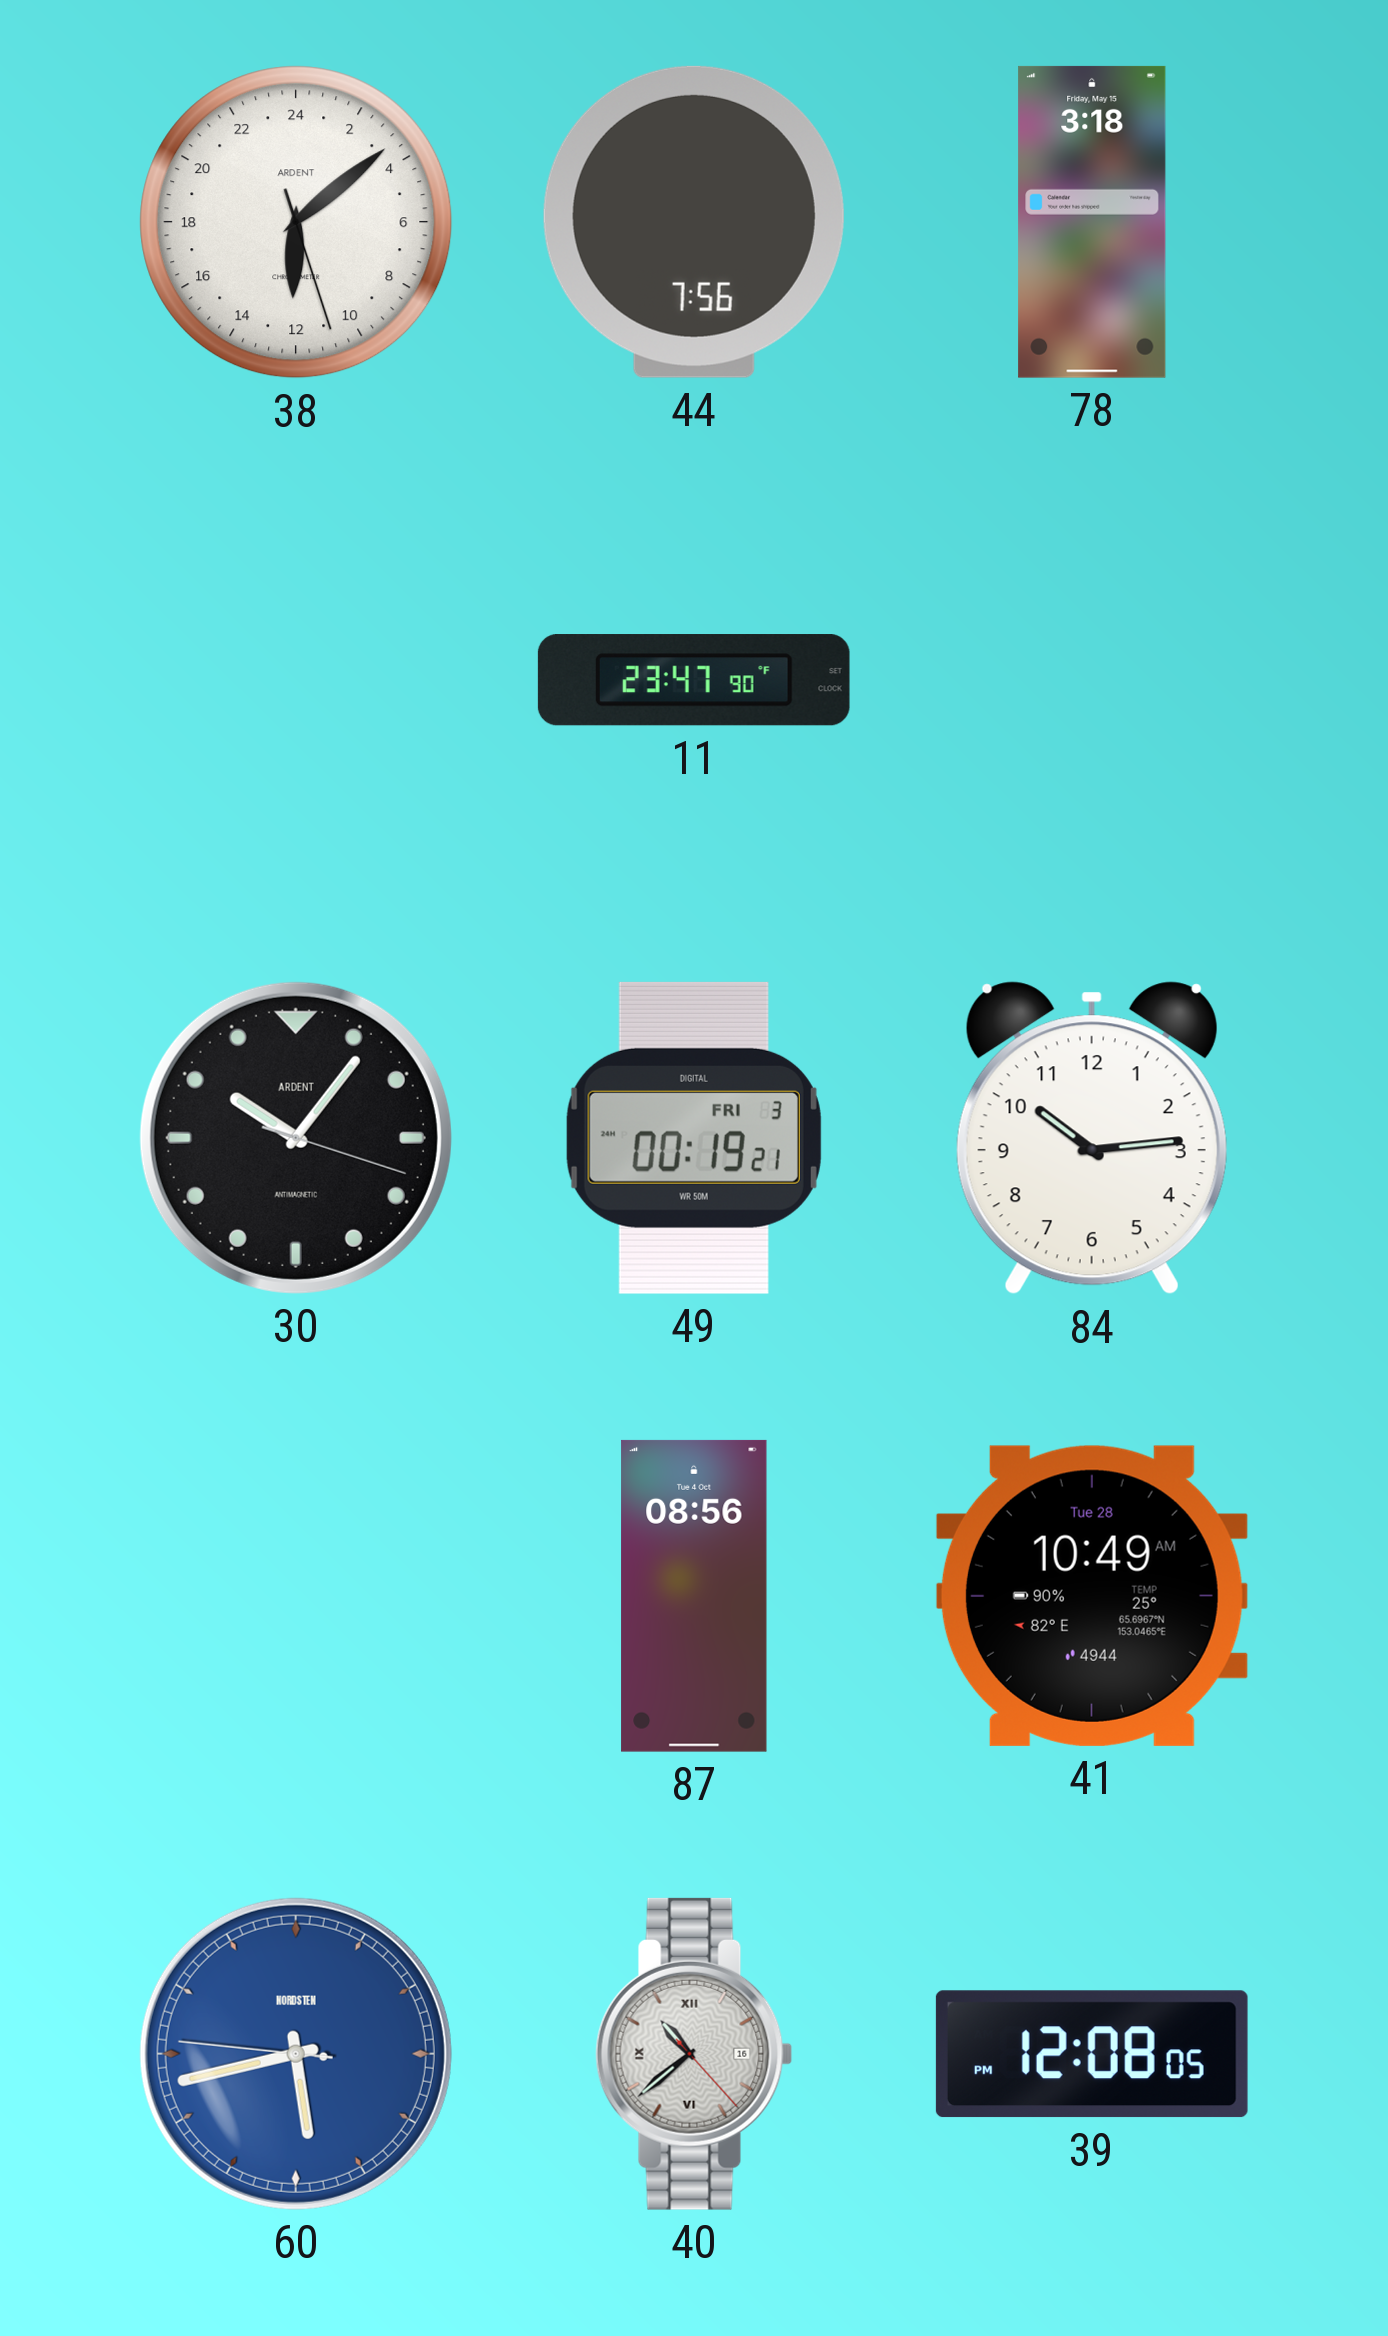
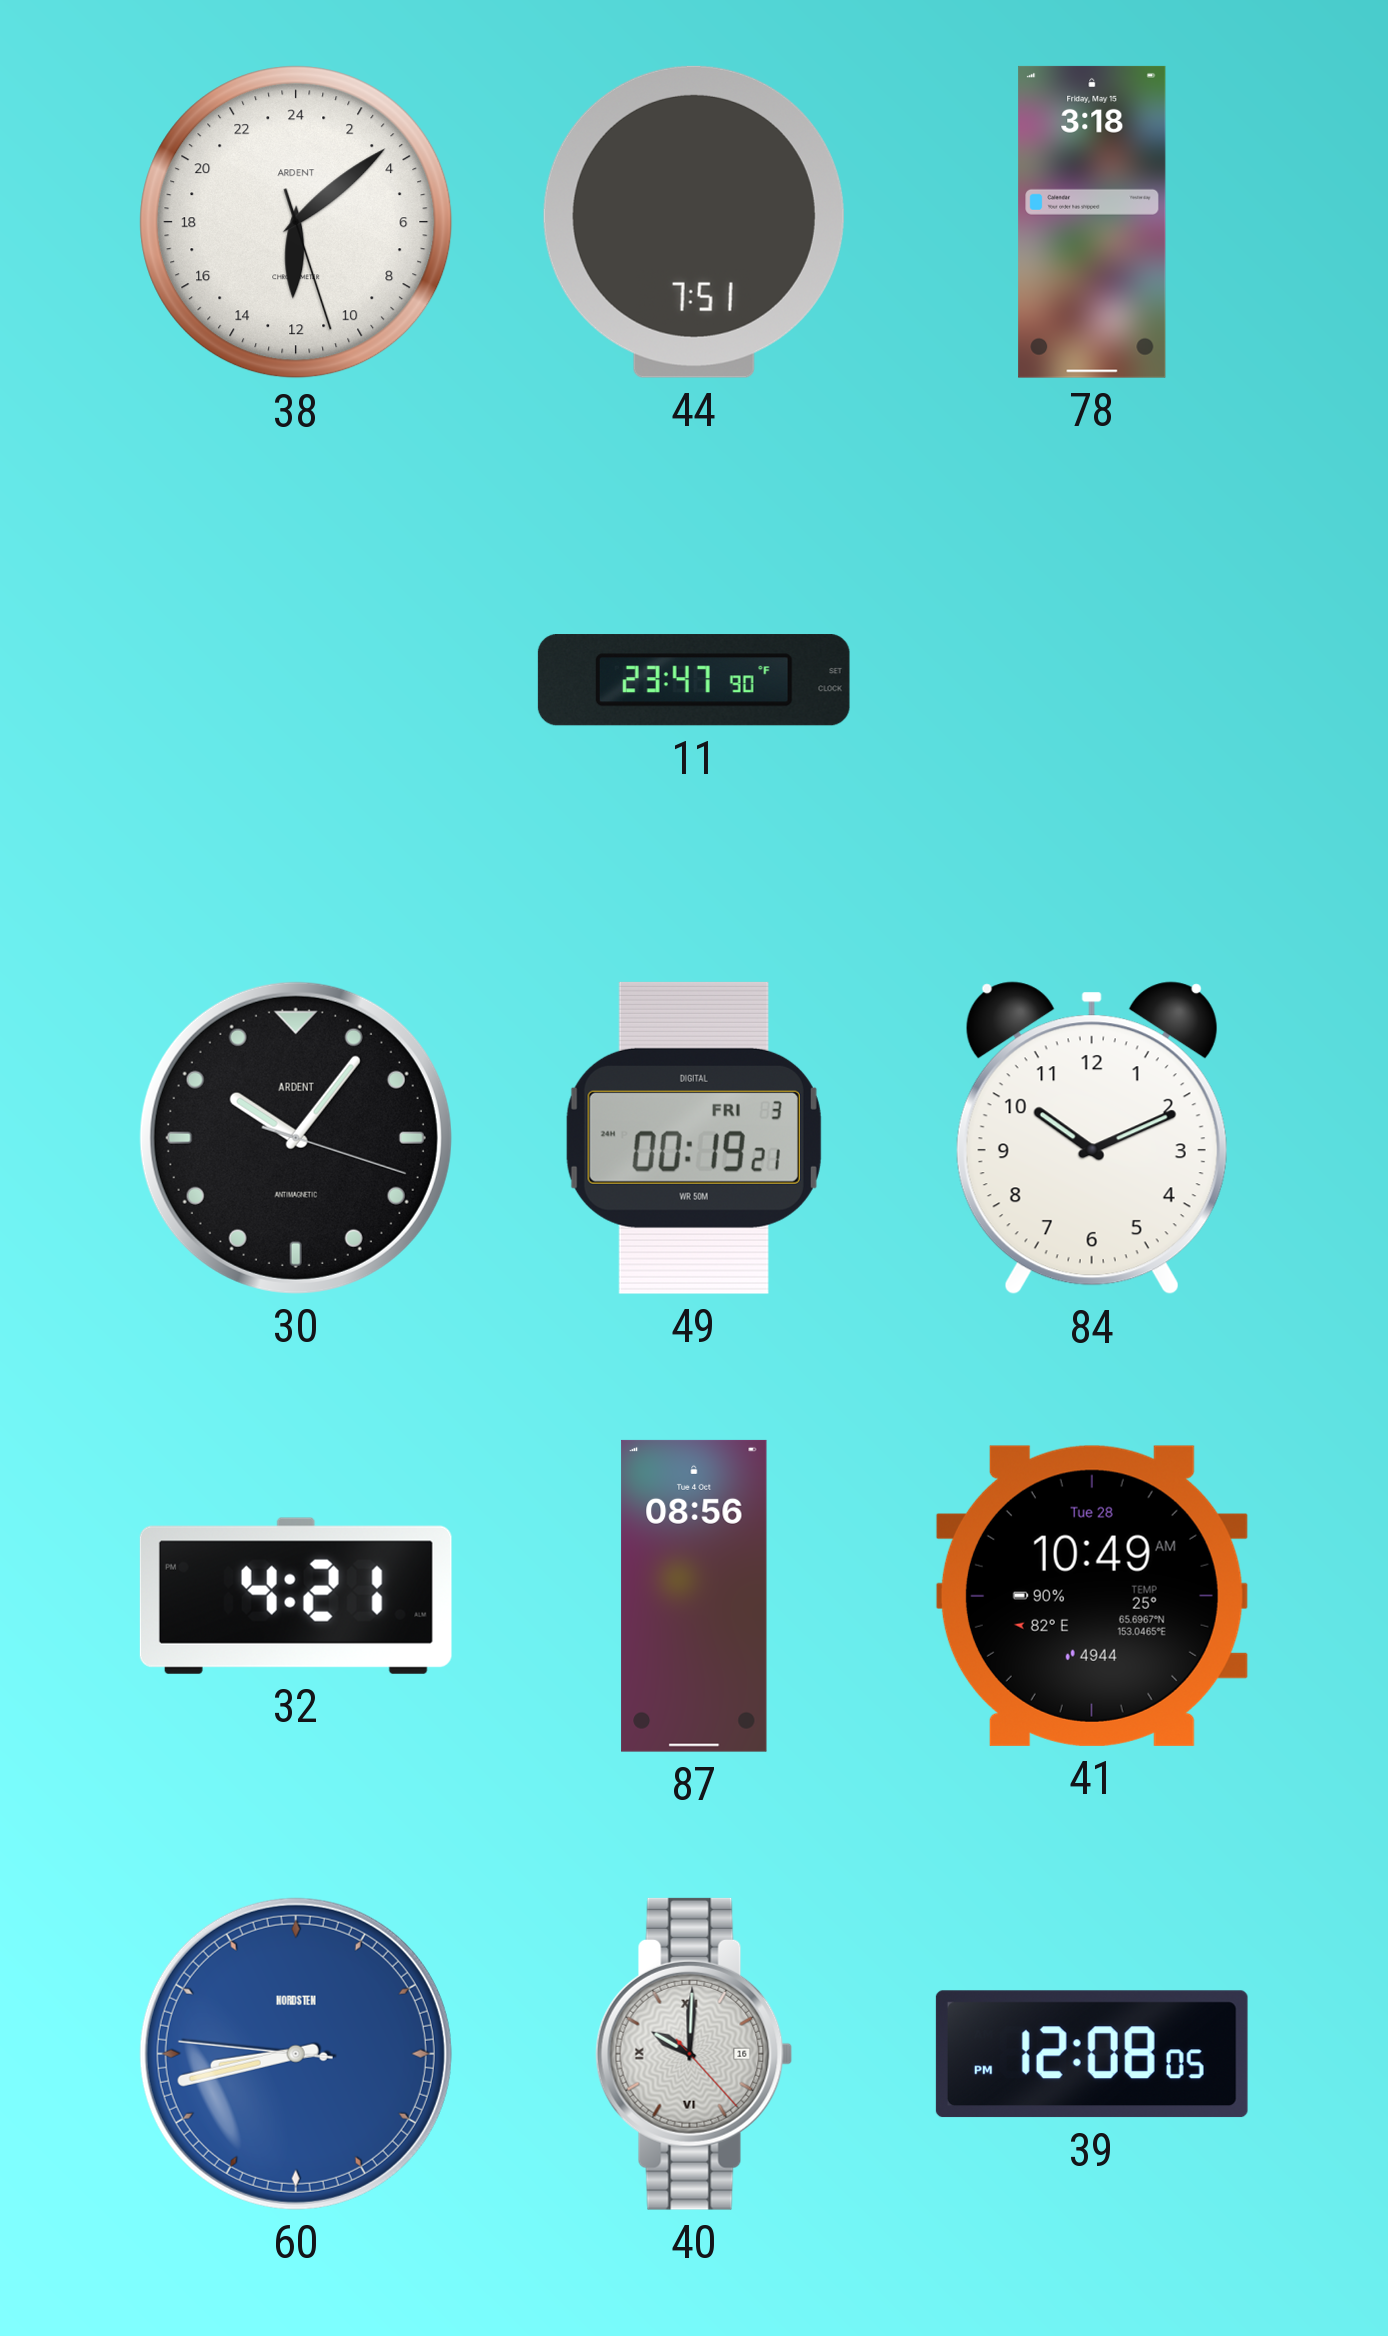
44: 7:56 -> 7:51
84: 10:14 -> 10:11
32: none -> 4:21
60: 5:42 -> 8:42
40: 10:38 -> 10:00
